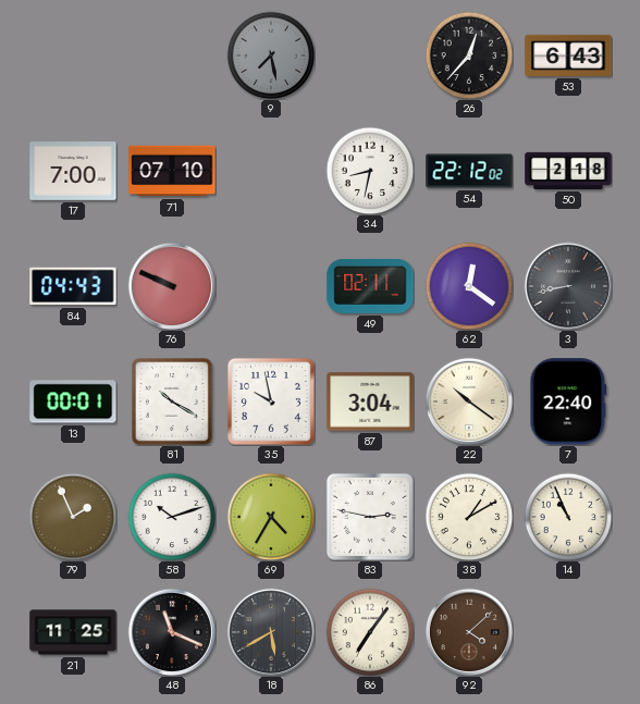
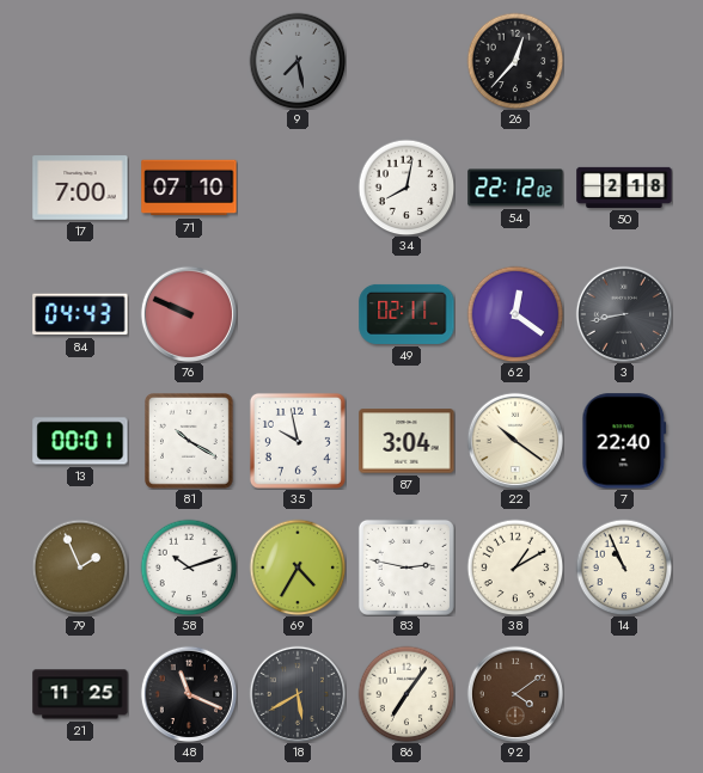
53: 6:43 -> none
34: 8:32 -> 8:02
92: 4:08 -> 4:09
